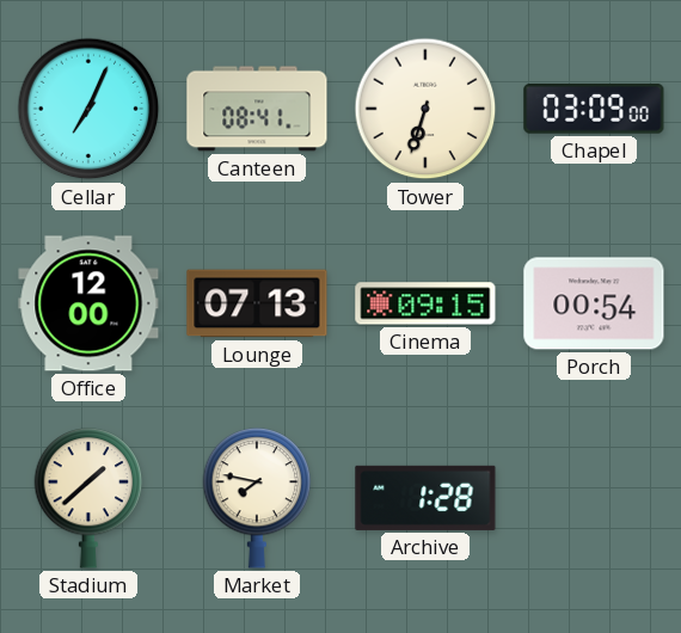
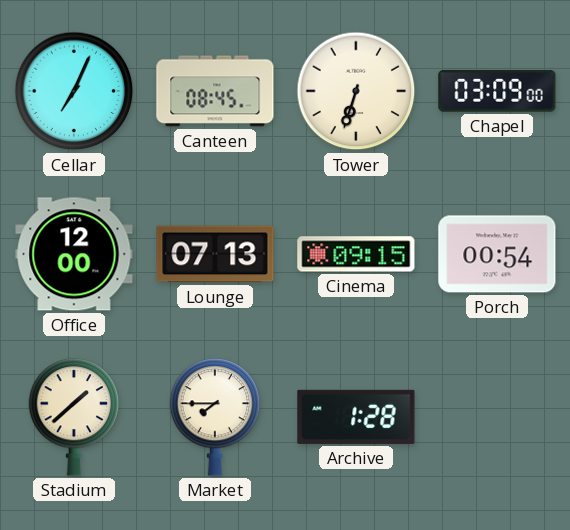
Canteen: 08:41 -> 08:45
Market: 7:47 -> 7:45
